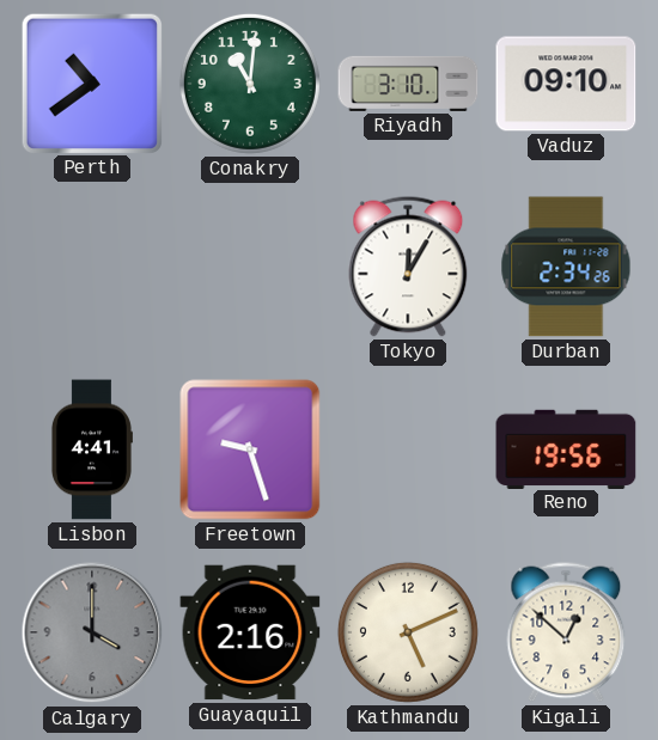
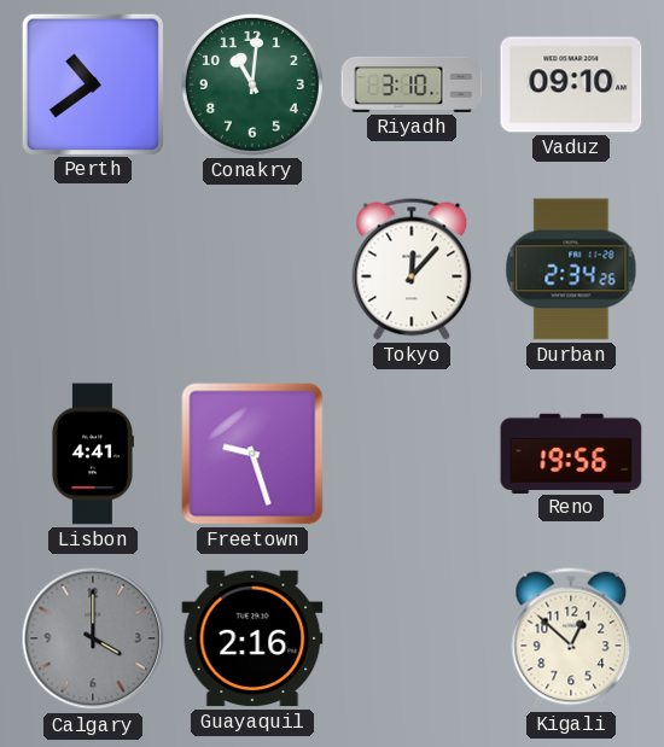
Tokyo: 12:05 -> 12:07
Kathmandu: 5:11 -> none
